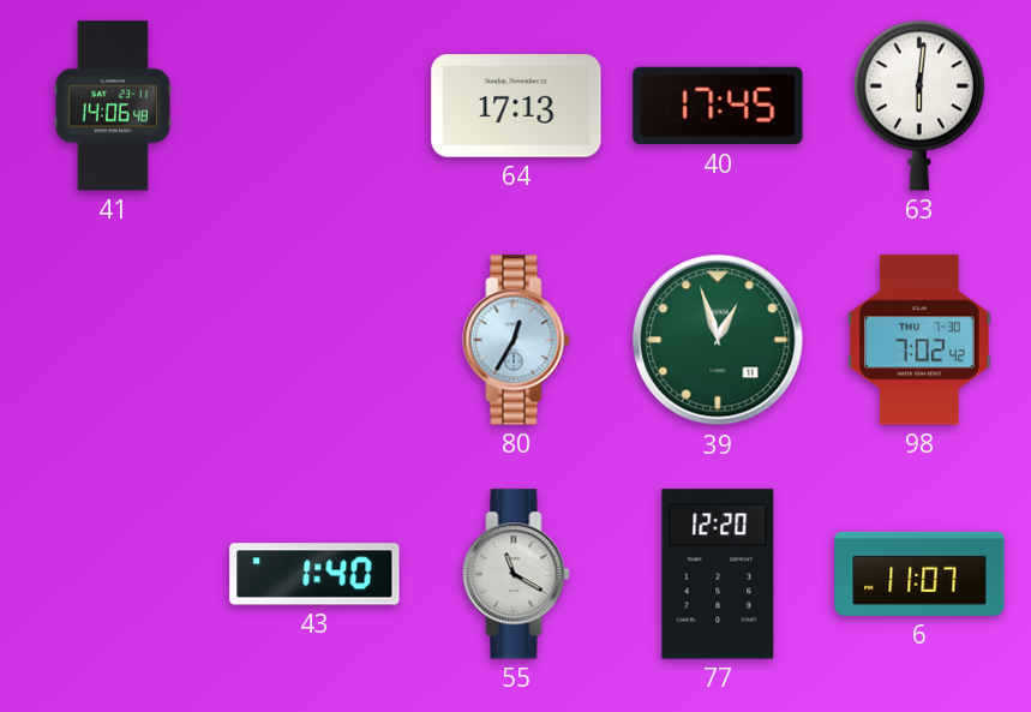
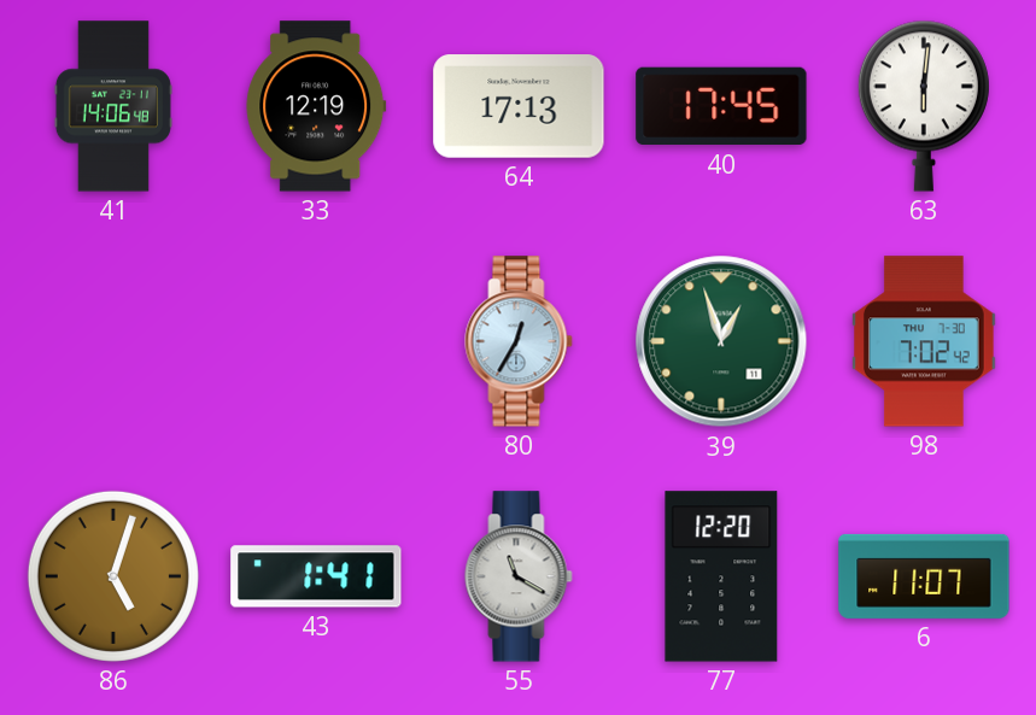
33: none -> 12:19
86: none -> 5:03
43: 1:40 -> 1:41
